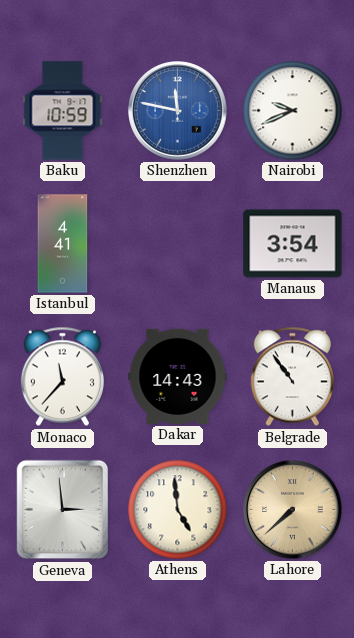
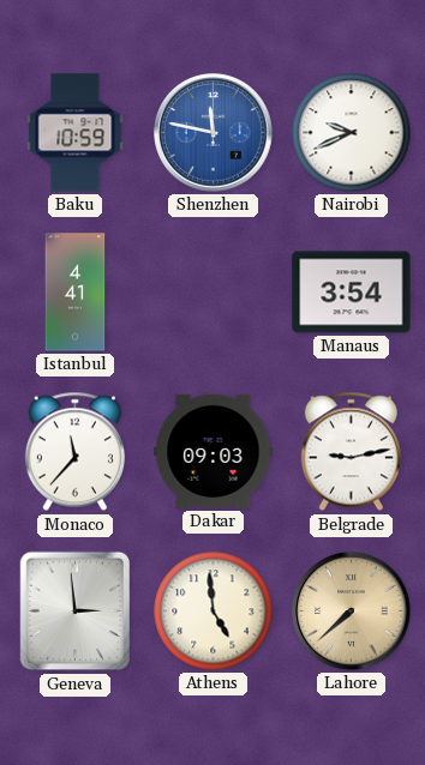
Dakar: 14:43 -> 09:03
Belgrade: 10:54 -> 9:13
